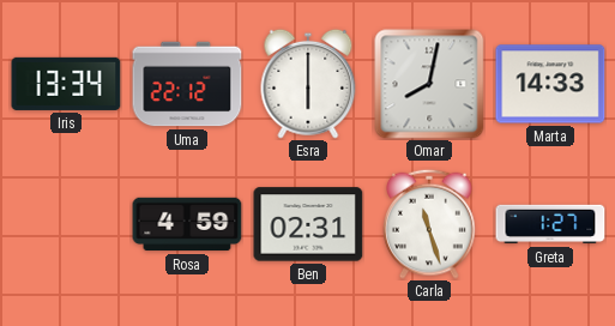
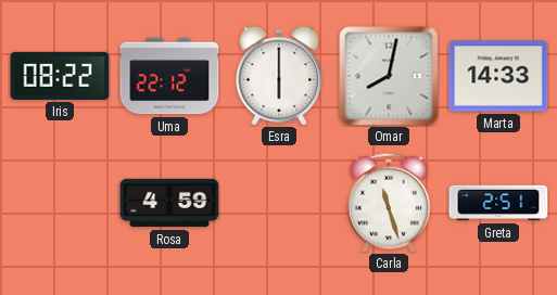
Iris: 13:34 -> 08:22
Ben: 02:31 -> none
Greta: 1:27 -> 2:51
